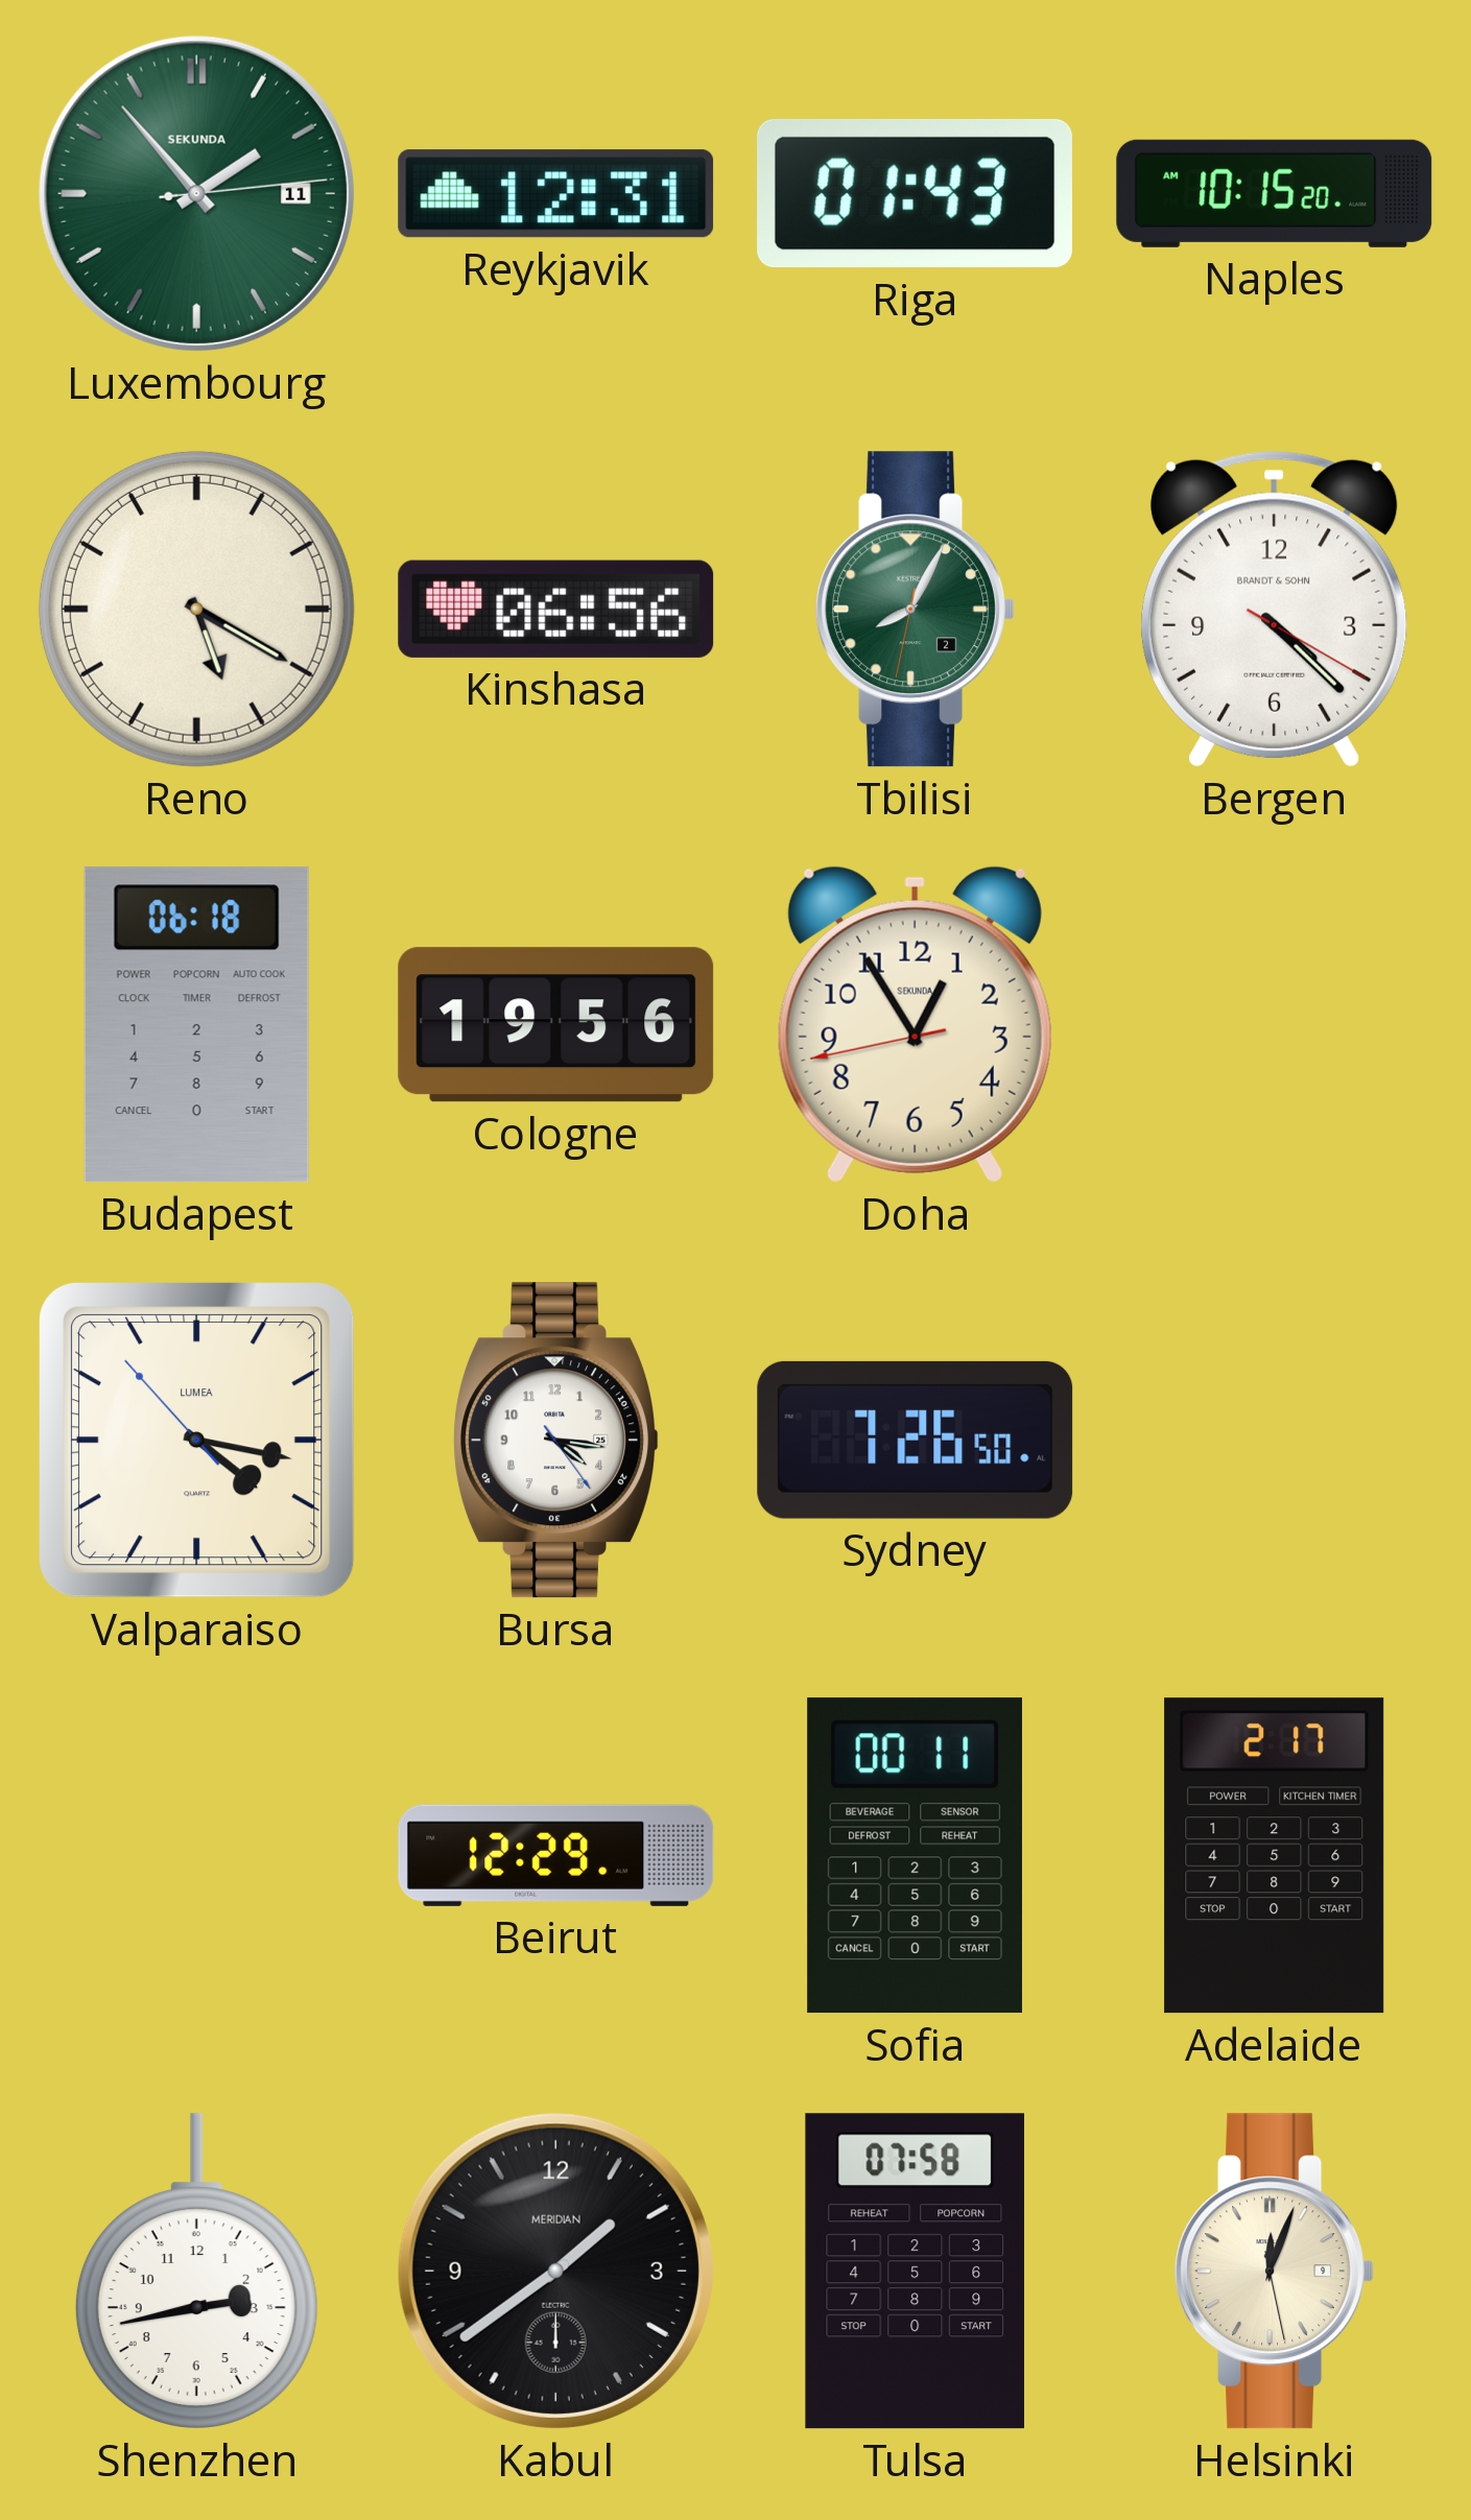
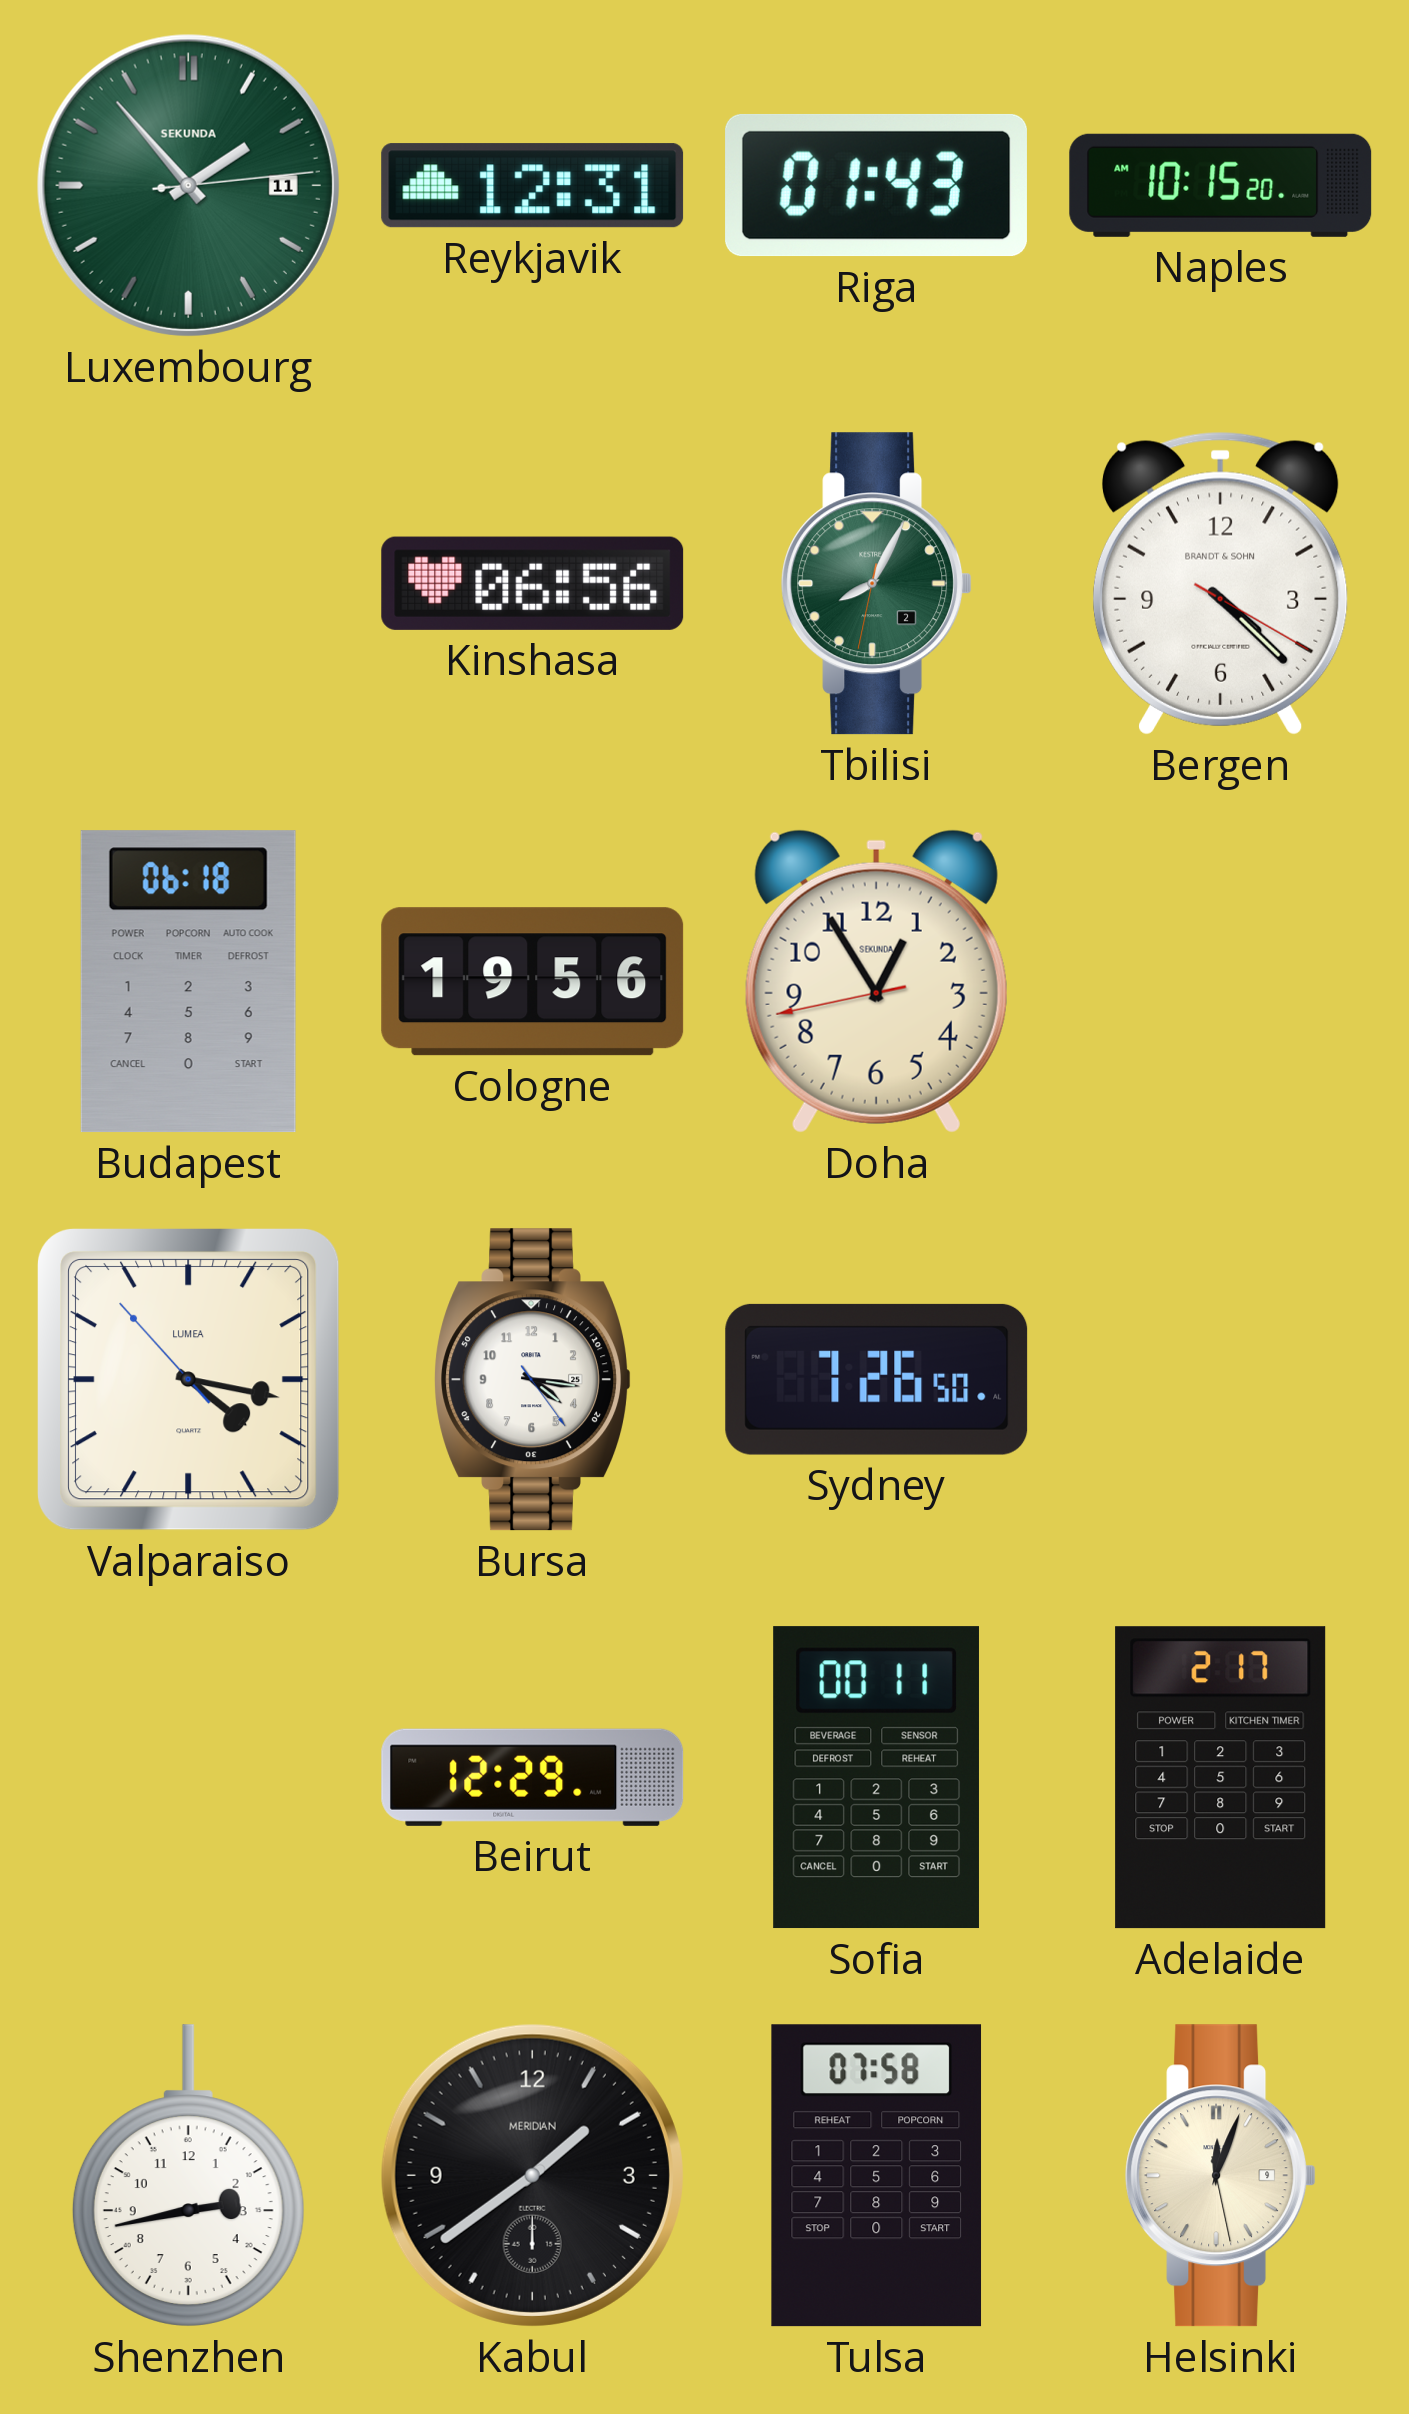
Reno: 5:20 -> none
